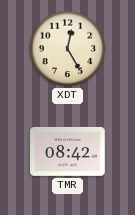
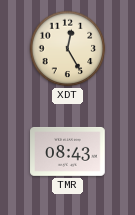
TMR: 08:42 -> 08:43
